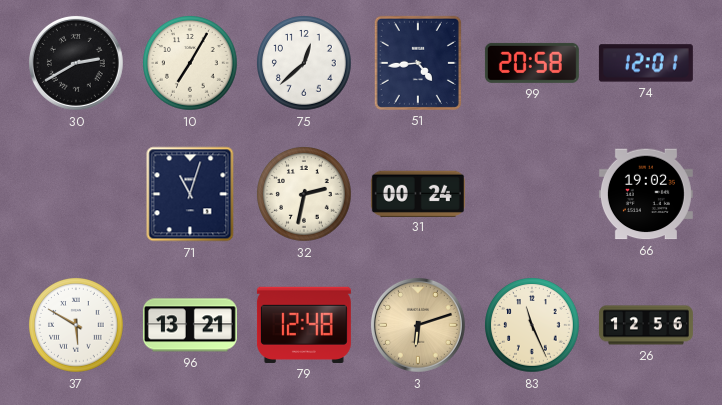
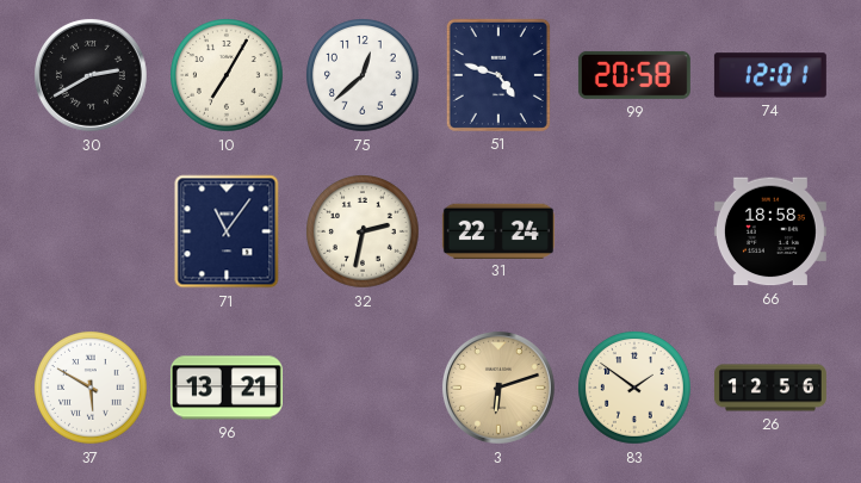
51: 4:44 -> 4:48
71: 11:03 -> 11:06
31: 00:24 -> 22:24
66: 19:02 -> 18:58
79: 12:48 -> none
83: 11:26 -> 1:51
